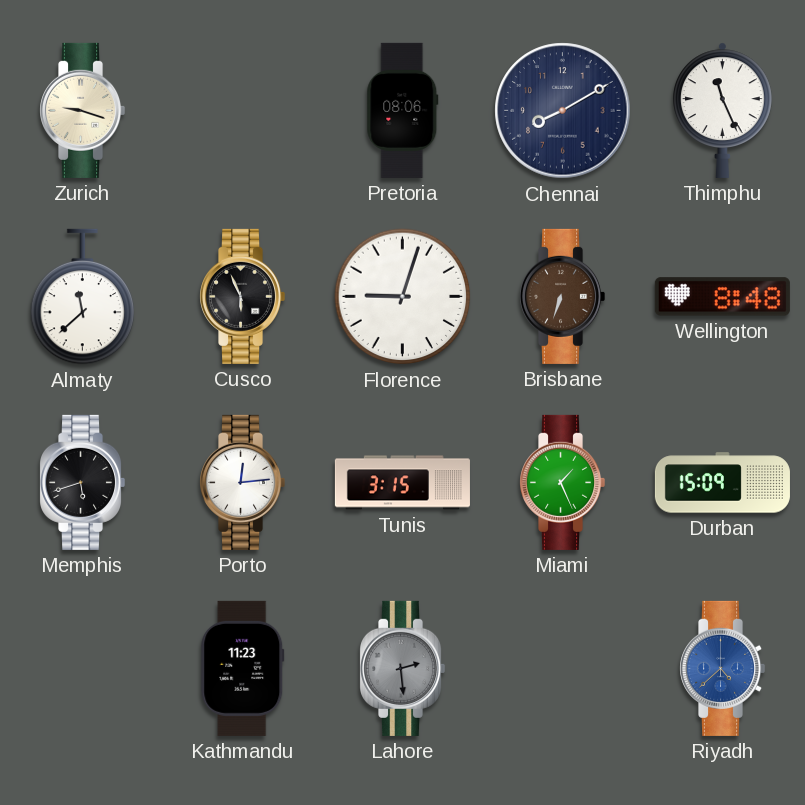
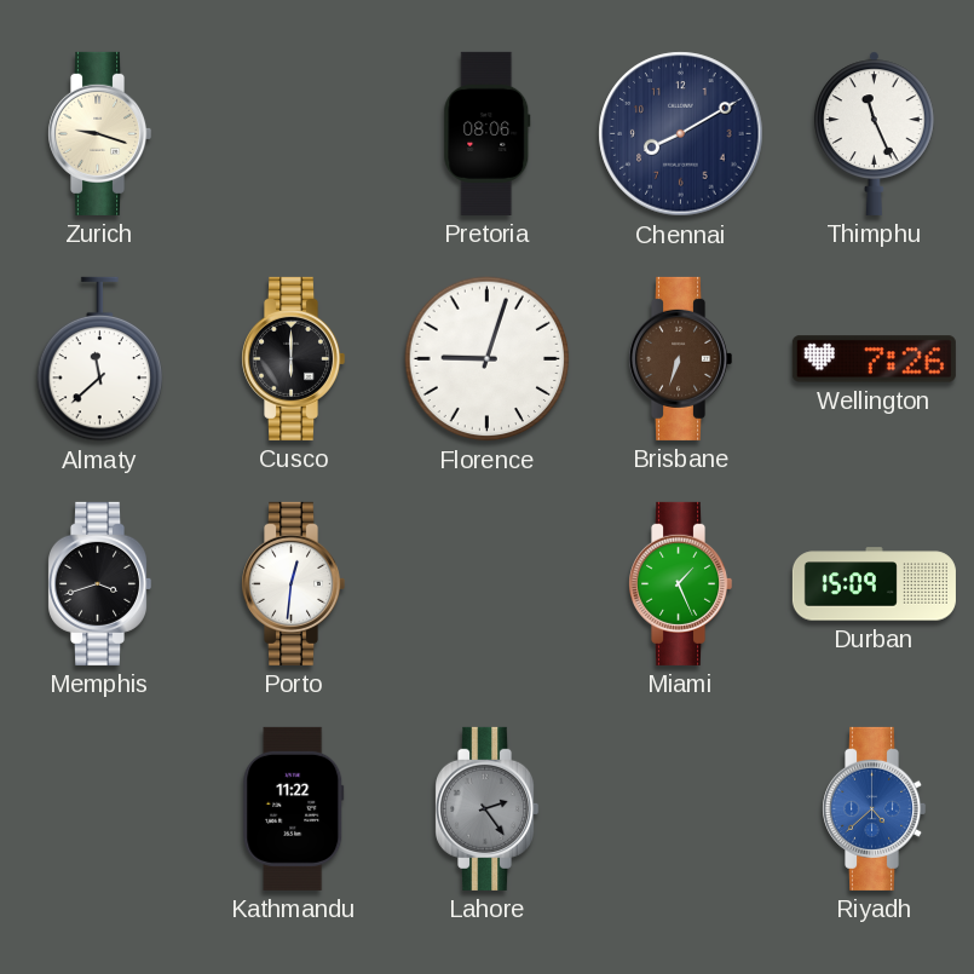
Cusco: 5:56 -> 6:00
Wellington: 8:48 -> 7:26
Memphis: 5:42 -> 3:42
Porto: 12:14 -> 12:31
Tunis: 3:15 -> none
Kathmandu: 11:23 -> 11:22
Lahore: 2:29 -> 2:24
